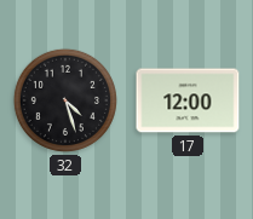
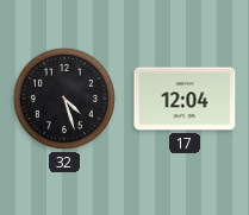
17: 12:00 -> 12:04
